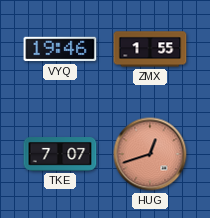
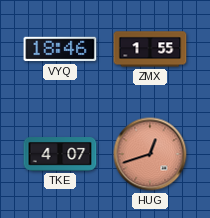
VYQ: 19:46 -> 18:46
TKE: 7:07 -> 4:07
